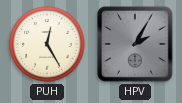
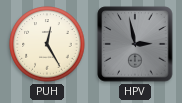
HPV: 2:05 -> 2:58
